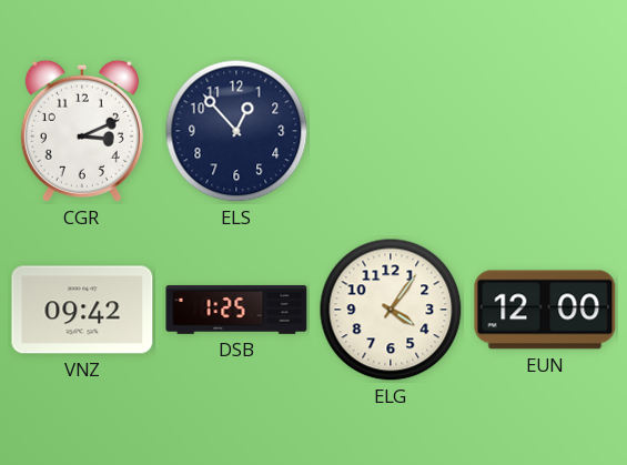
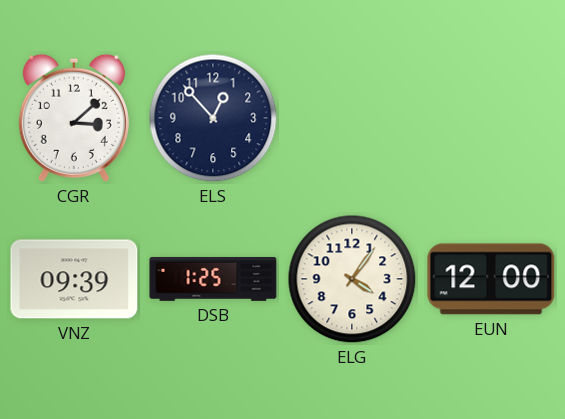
CGR: 3:11 -> 3:08
VNZ: 09:42 -> 09:39
